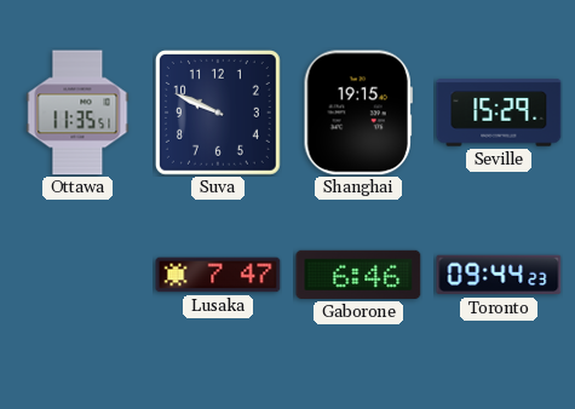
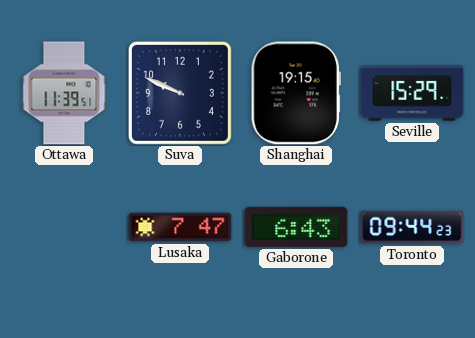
Ottawa: 11:35 -> 11:39
Gaborone: 6:46 -> 6:43
